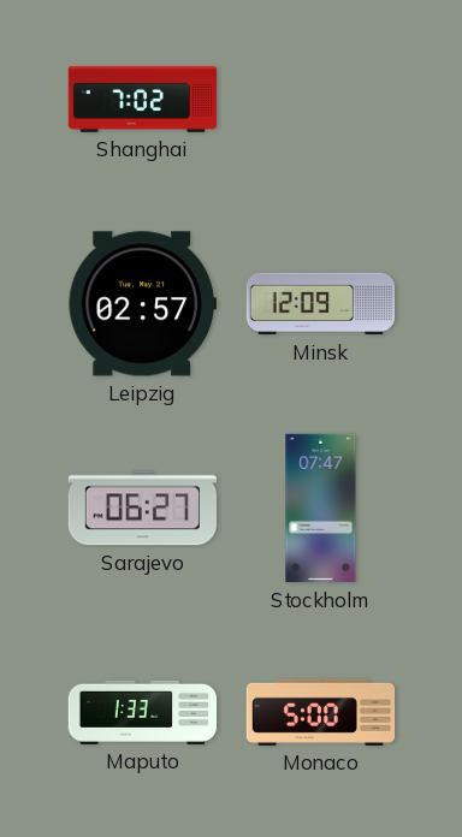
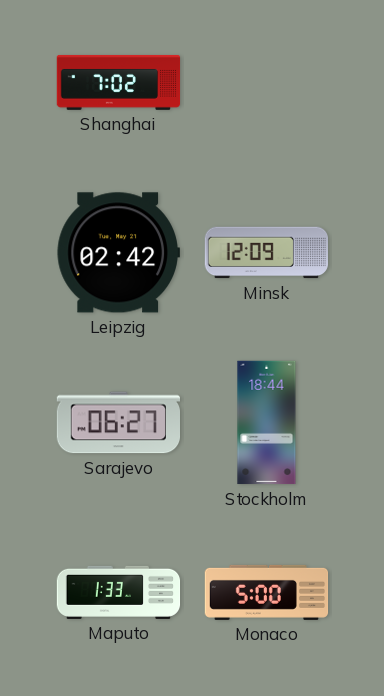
Leipzig: 02:57 -> 02:42
Stockholm: 07:47 -> 18:44
